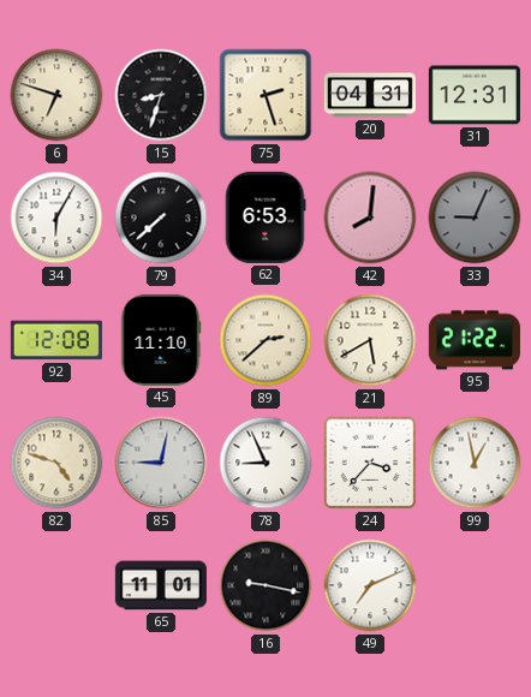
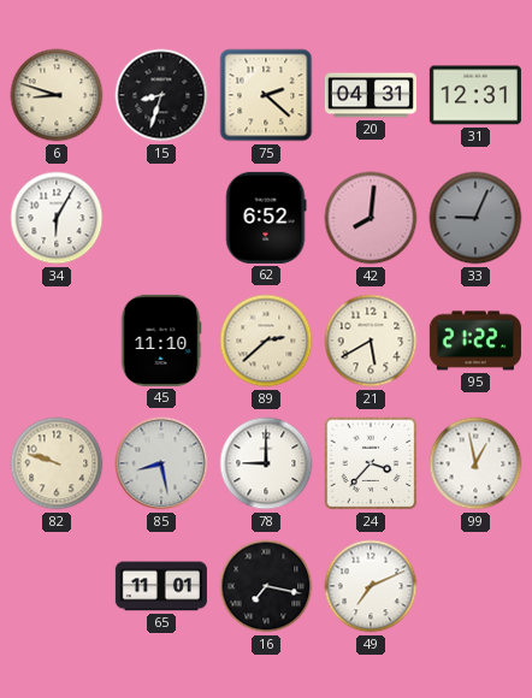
6: 6:48 -> 8:48
75: 2:27 -> 2:22
79: 7:38 -> none
62: 6:53 -> 6:52
92: 12:08 -> none
82: 4:48 -> 9:48
85: 9:02 -> 8:28
78: 8:56 -> 9:00
16: 9:17 -> 7:17
